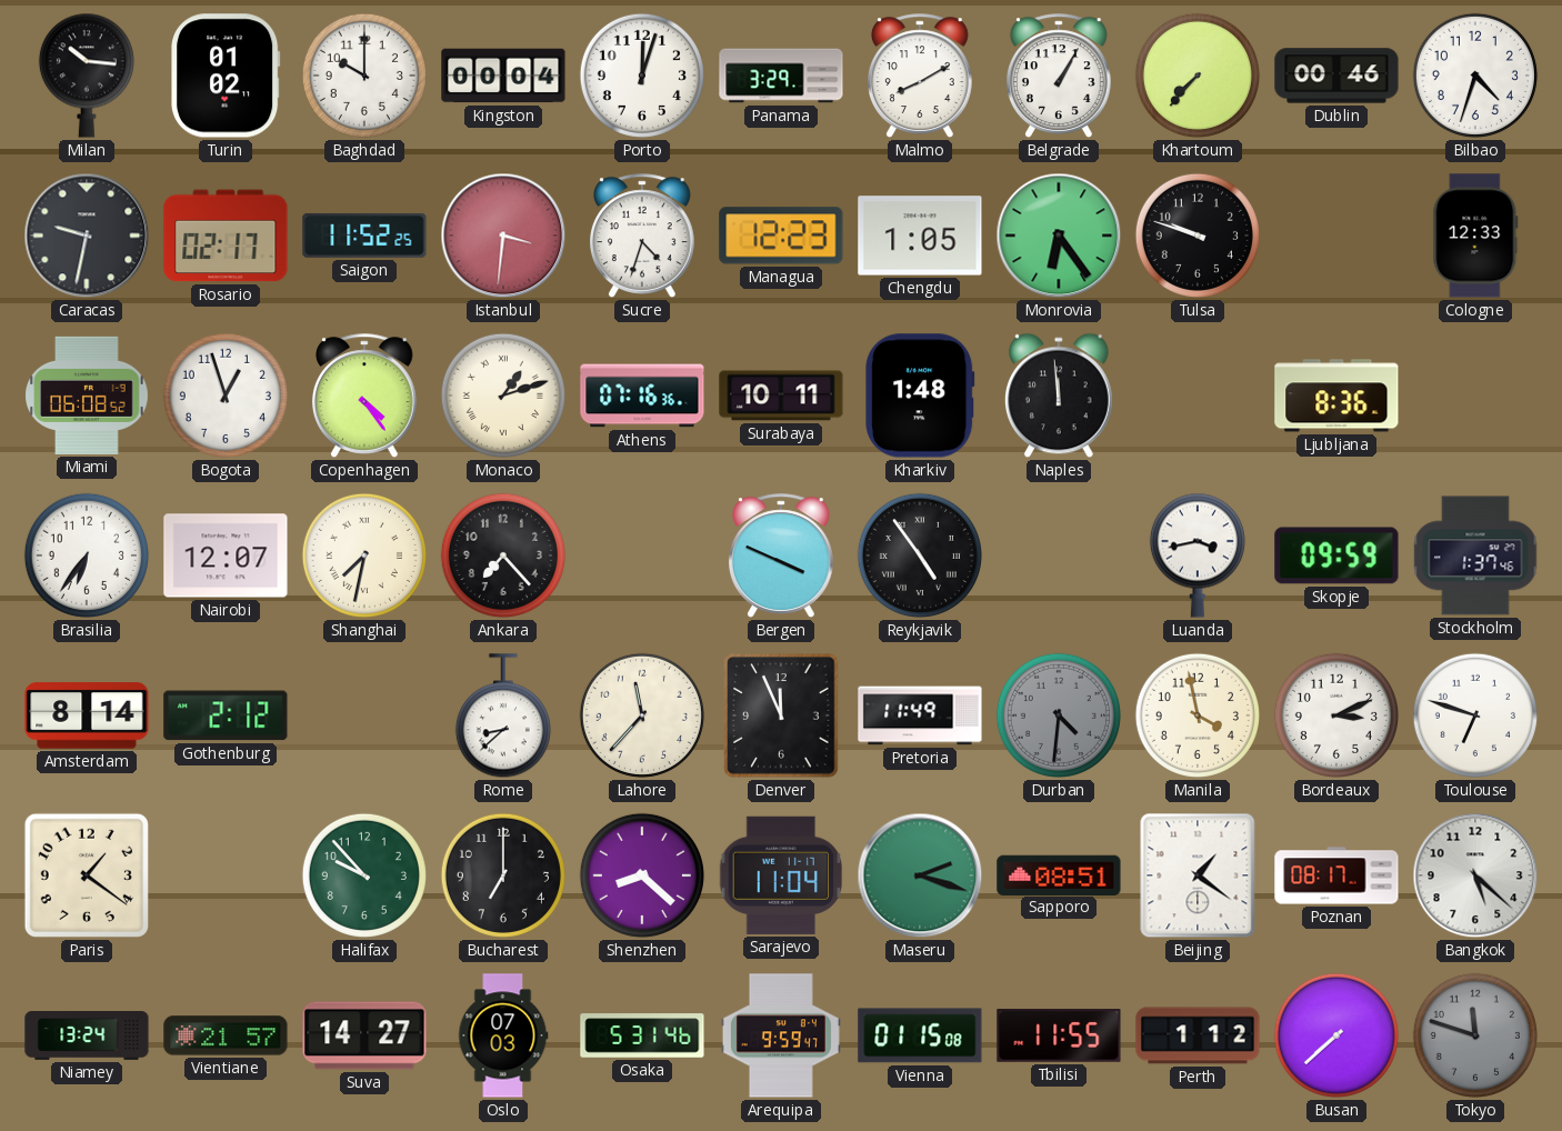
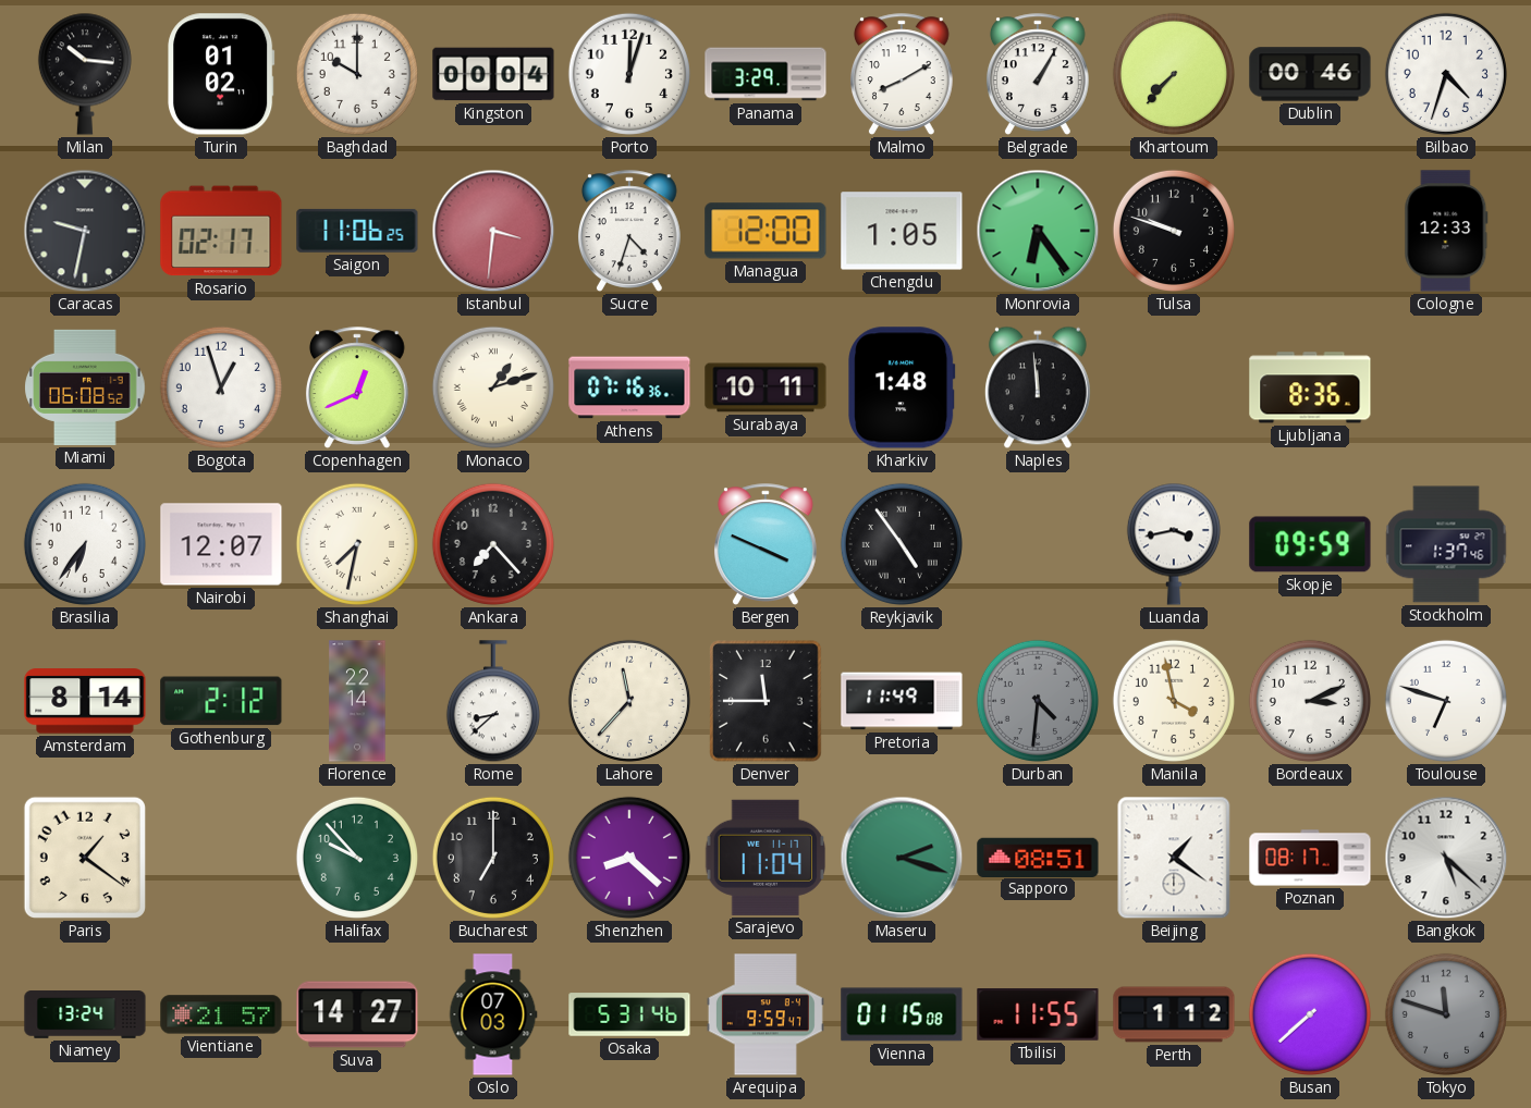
Saigon: 11:52 -> 11:06
Managua: 12:23 -> 12:00
Copenhagen: 4:24 -> 12:41
Florence: none -> 22:14
Denver: 11:56 -> 11:45
